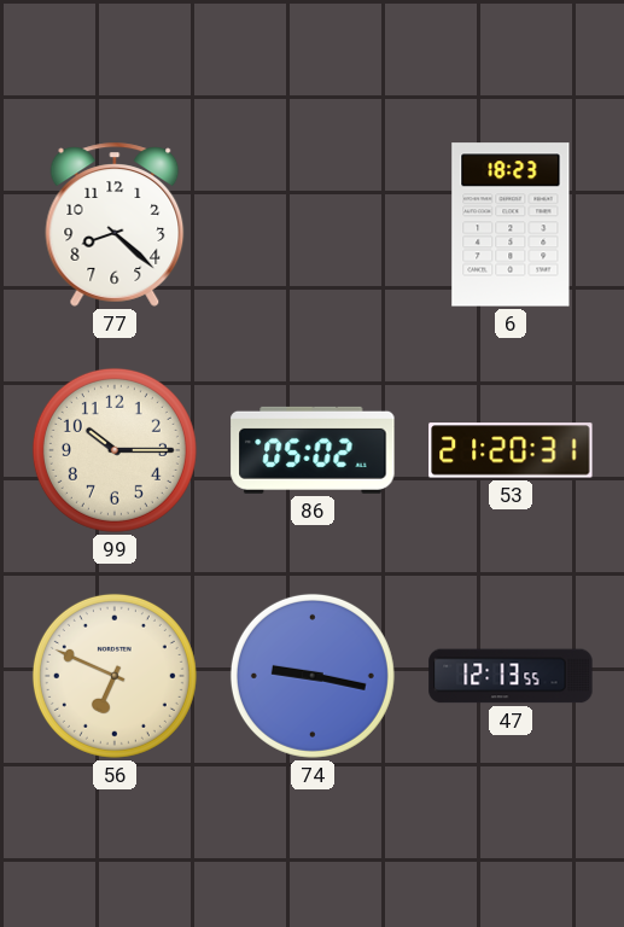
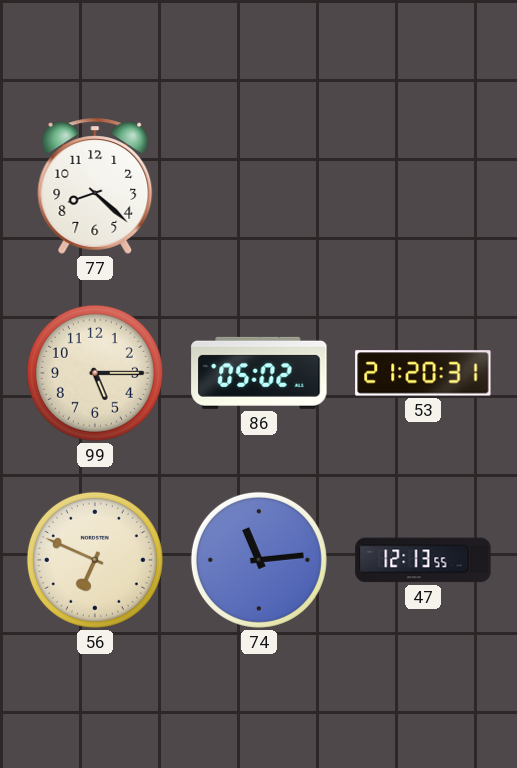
6: 18:23 -> none
99: 10:15 -> 5:15
74: 9:17 -> 11:14
